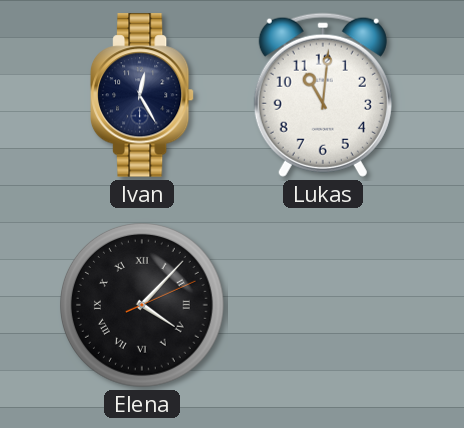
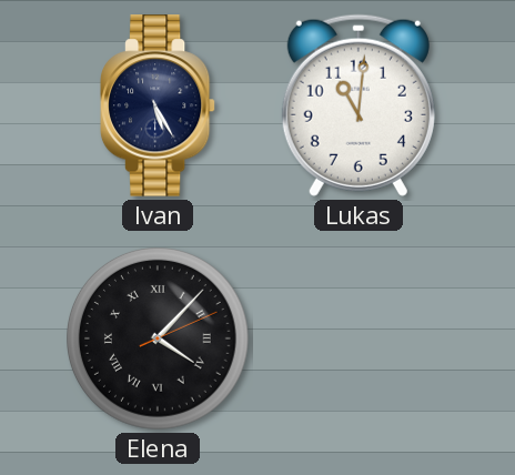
Ivan: 12:25 -> 5:25
